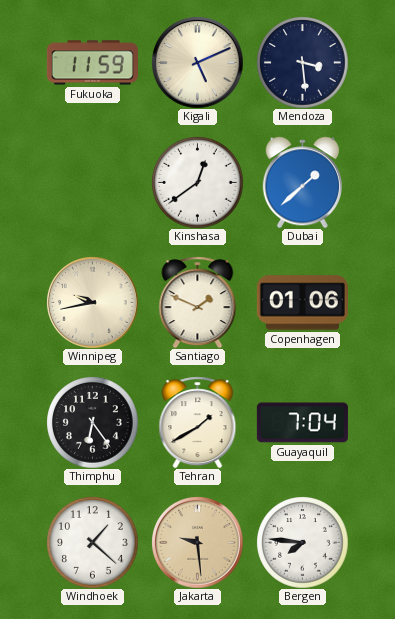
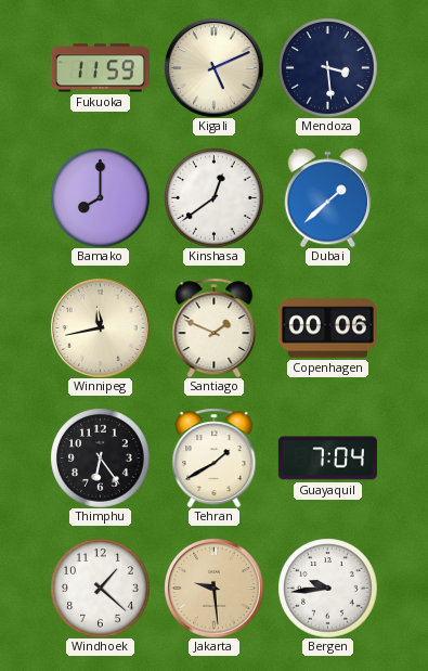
Bamako: none -> 8:00
Winnipeg: 9:43 -> 11:43
Copenhagen: 01:06 -> 00:06
Bergen: 7:46 -> 9:44
